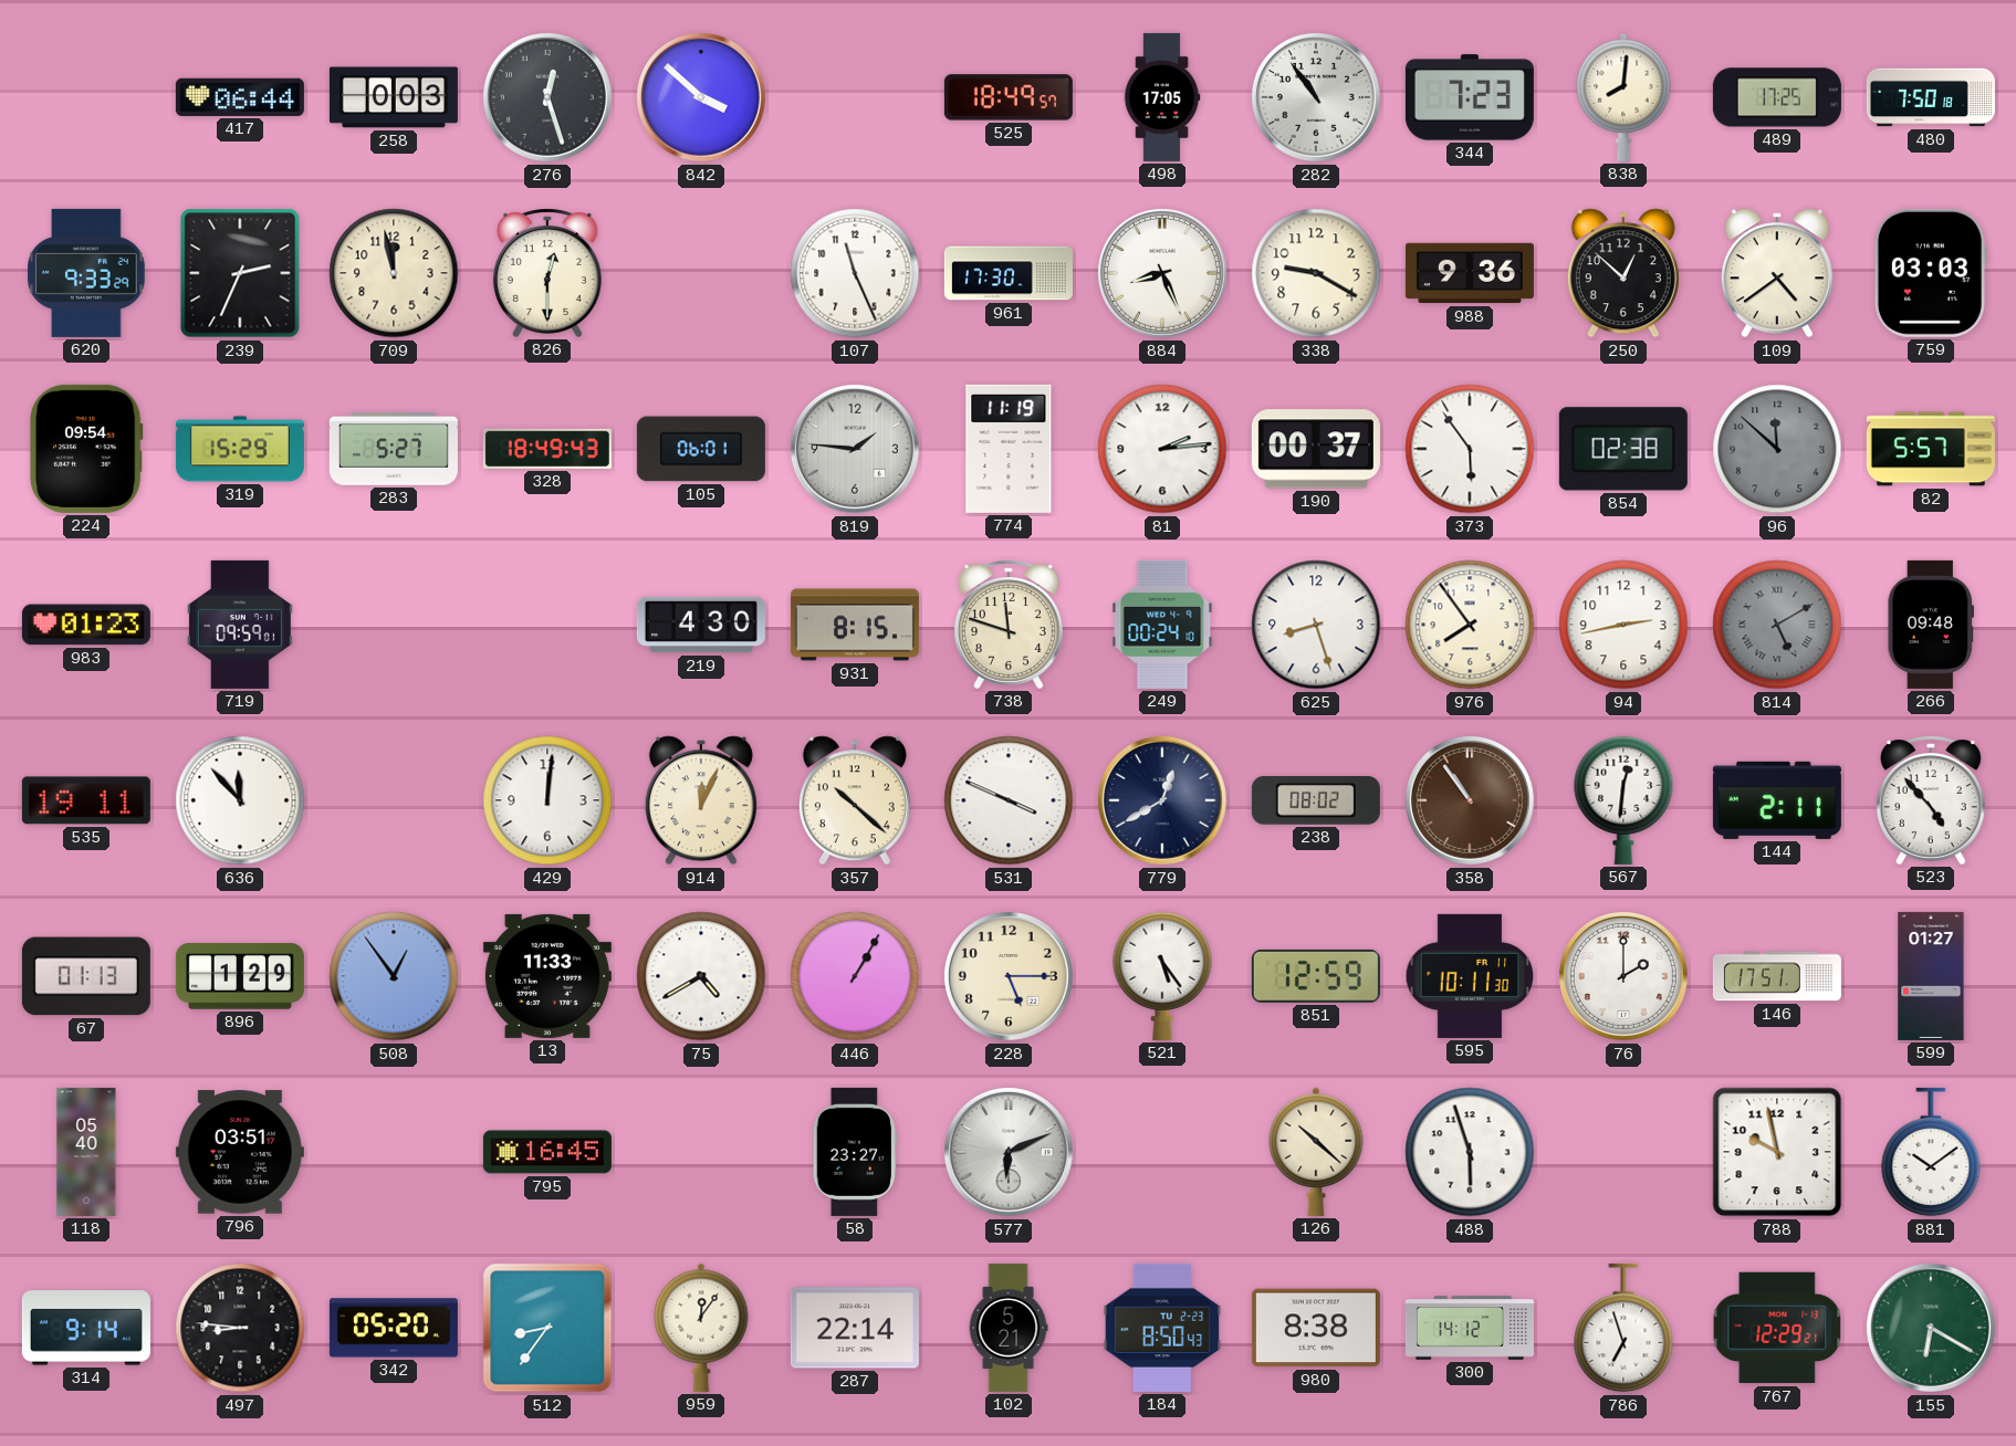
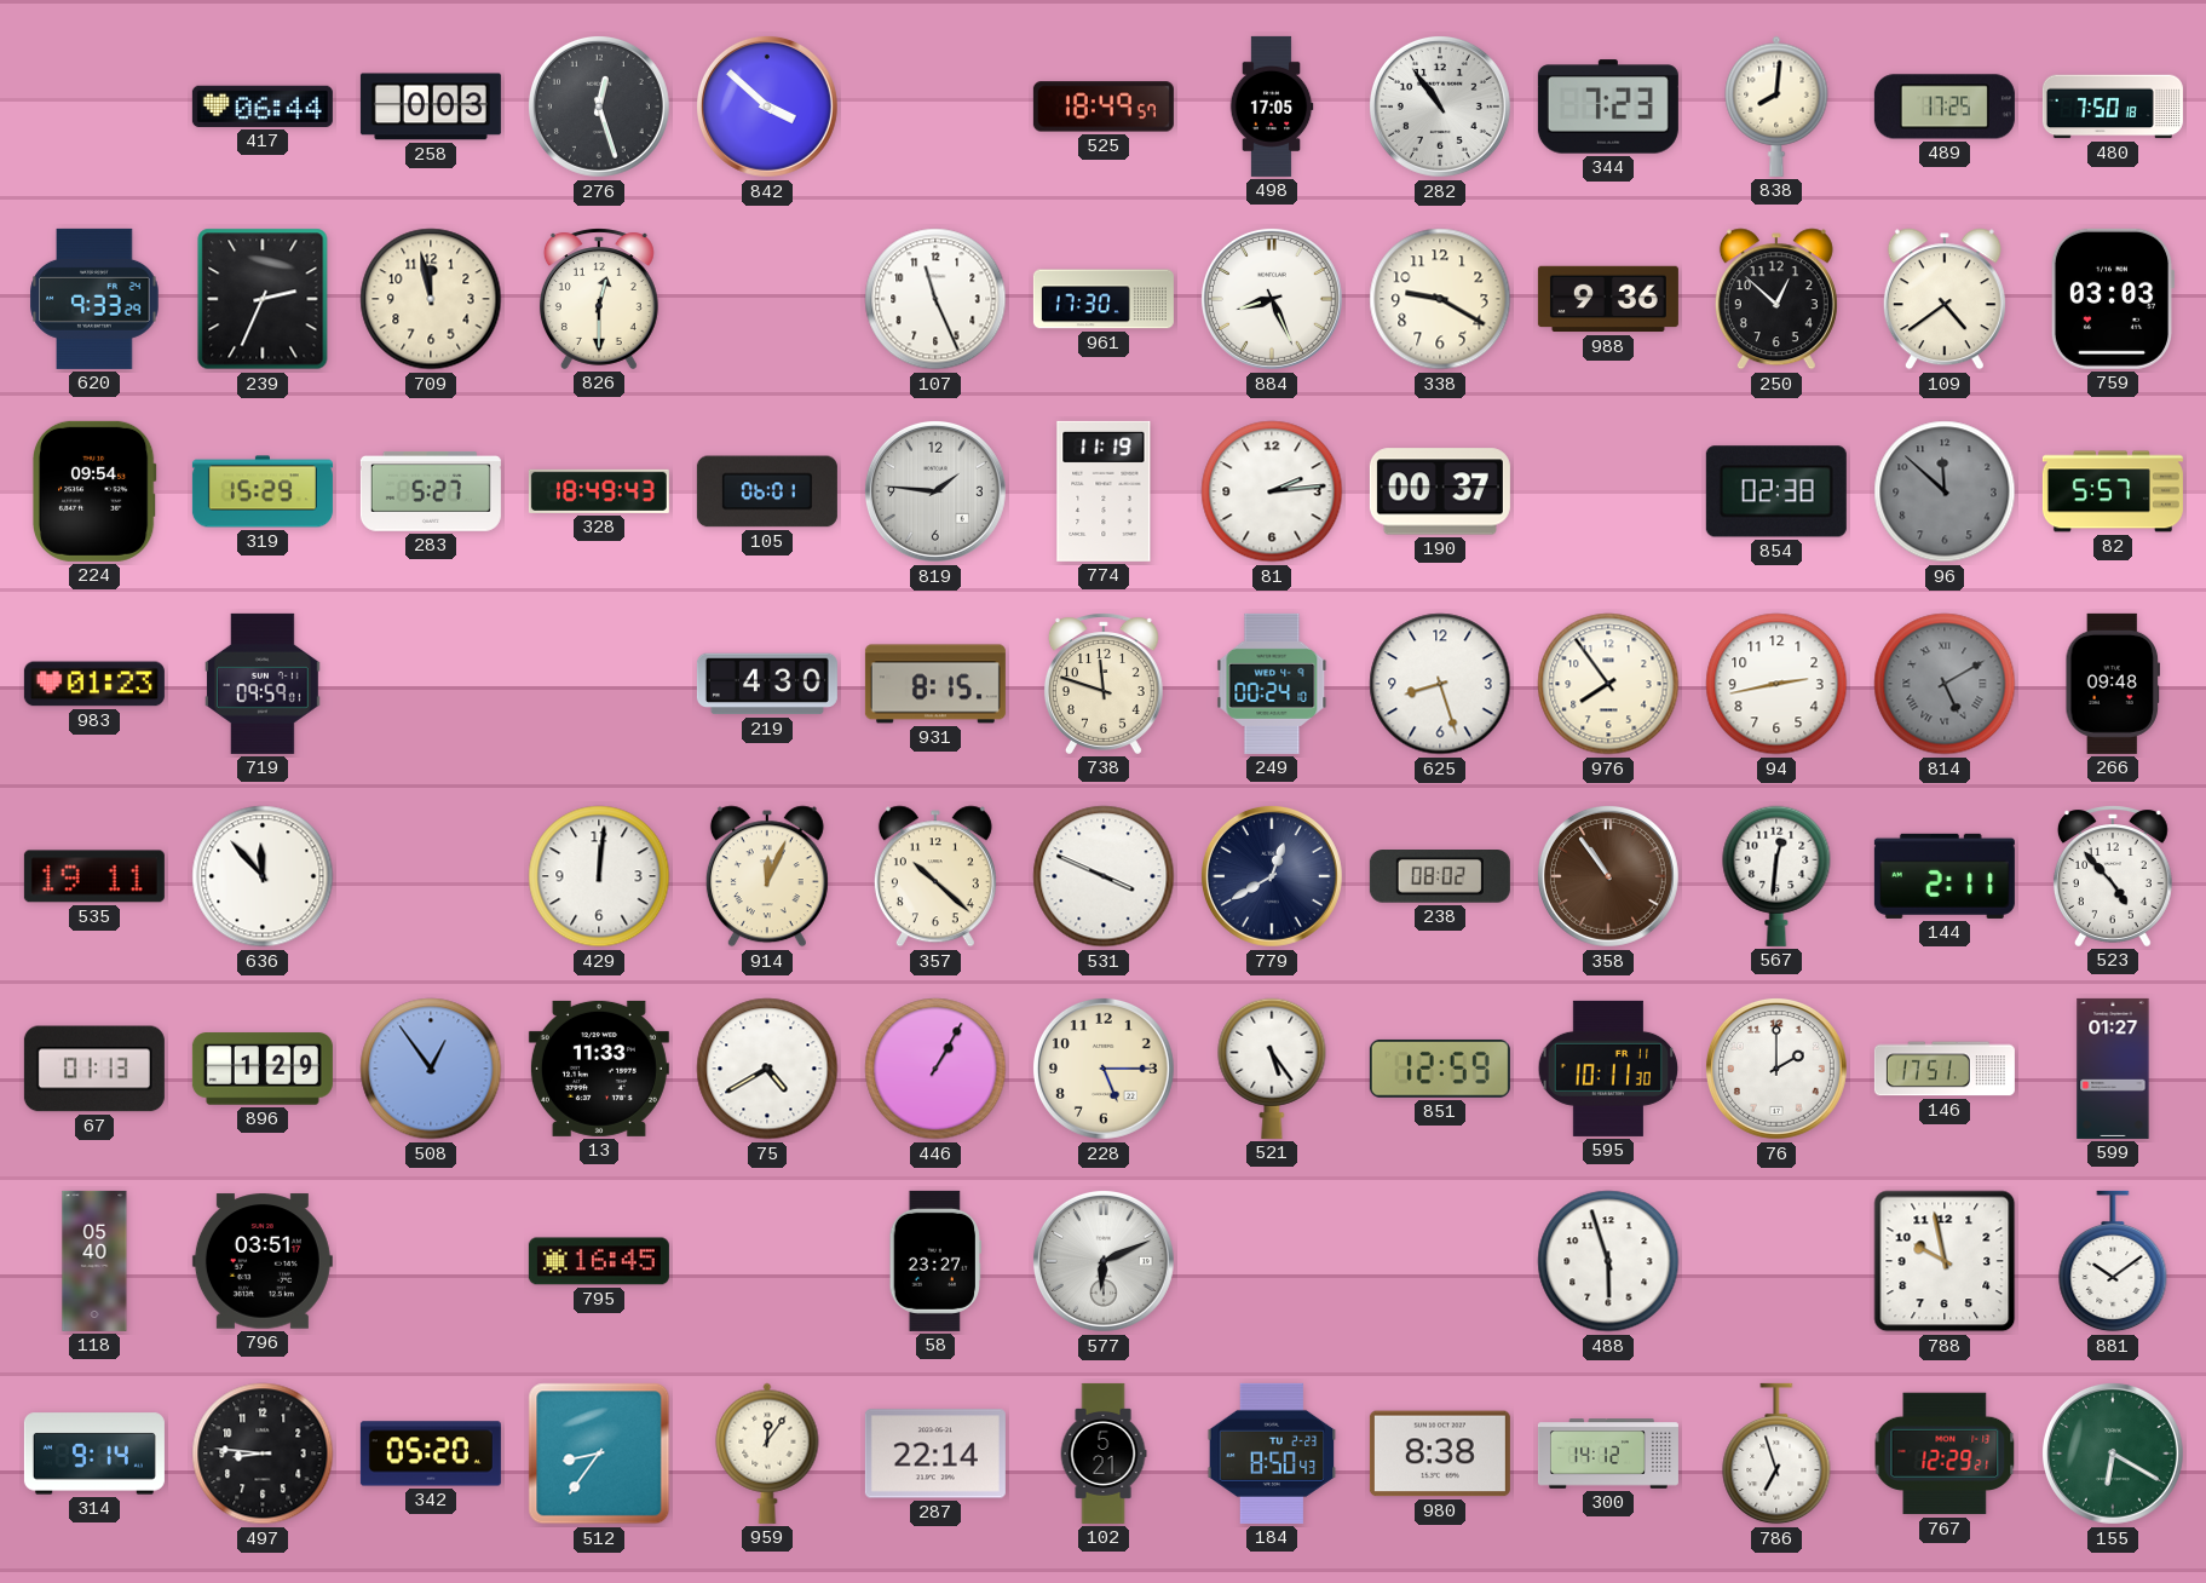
373: 5:54 -> none
126: 10:22 -> none
